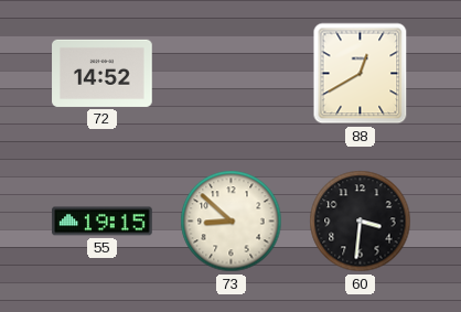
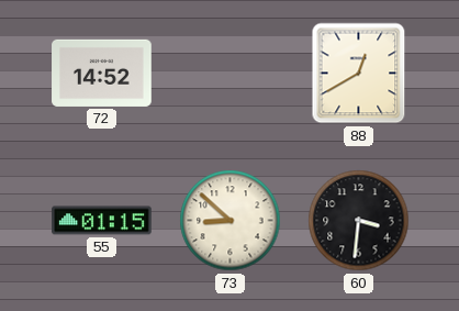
55: 19:15 -> 01:15
